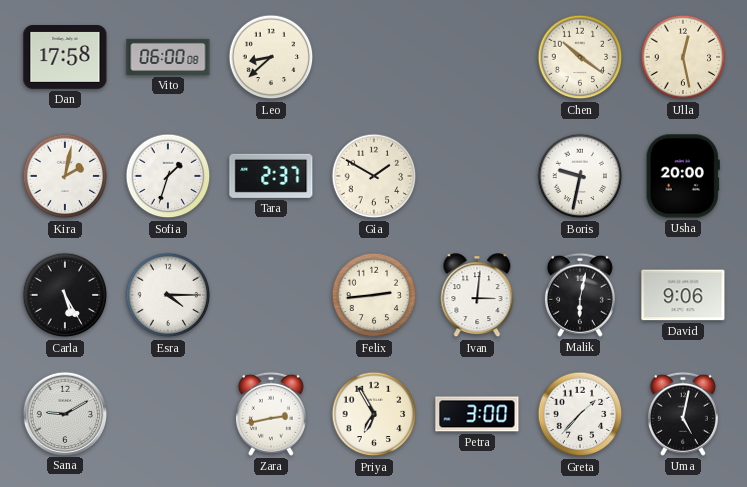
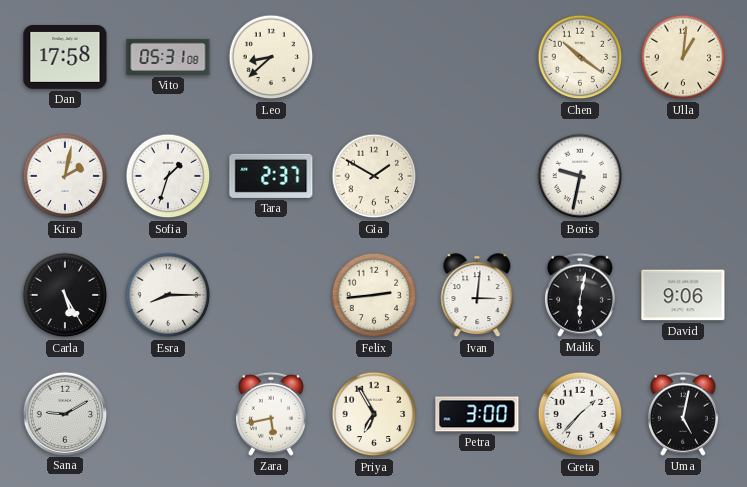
Vito: 06:00 -> 05:31
Ulla: 12:28 -> 1:01
Usha: 20:00 -> none
Esra: 4:15 -> 8:15
Zara: 2:43 -> 5:43
